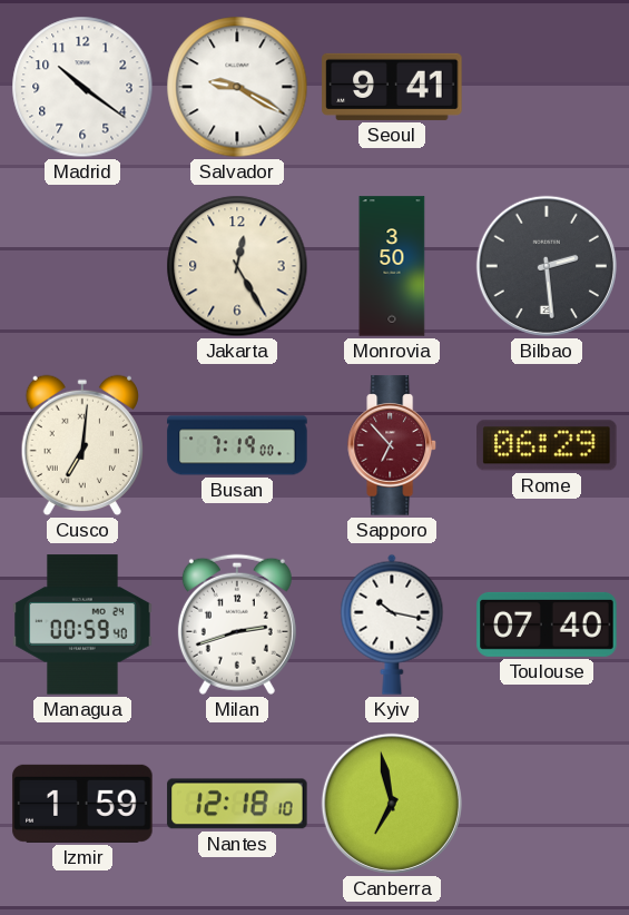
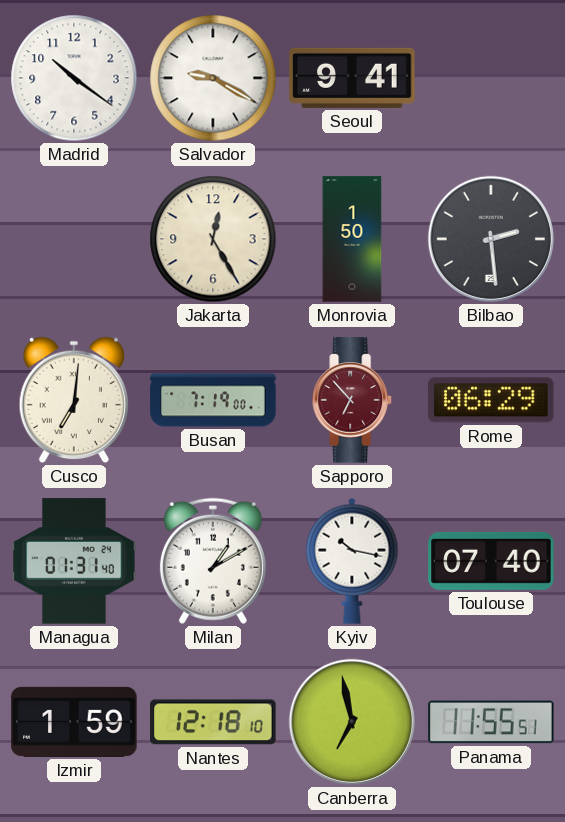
Monrovia: 3:50 -> 1:50
Managua: 00:59 -> 01:31
Milan: 2:42 -> 1:10
Panama: none -> 11:55
